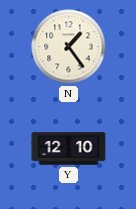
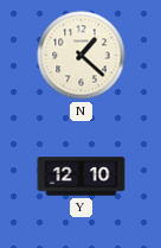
N: 1:24 -> 1:22
